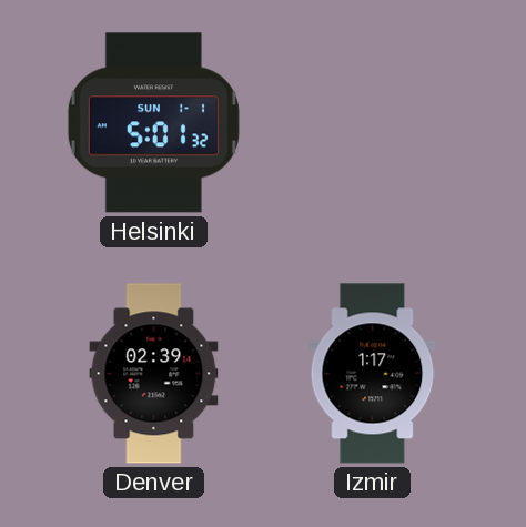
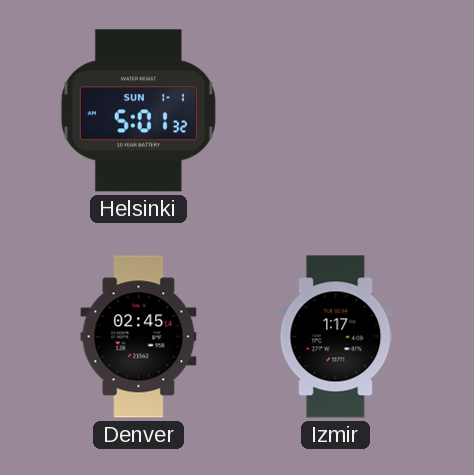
Denver: 02:39 -> 02:45
